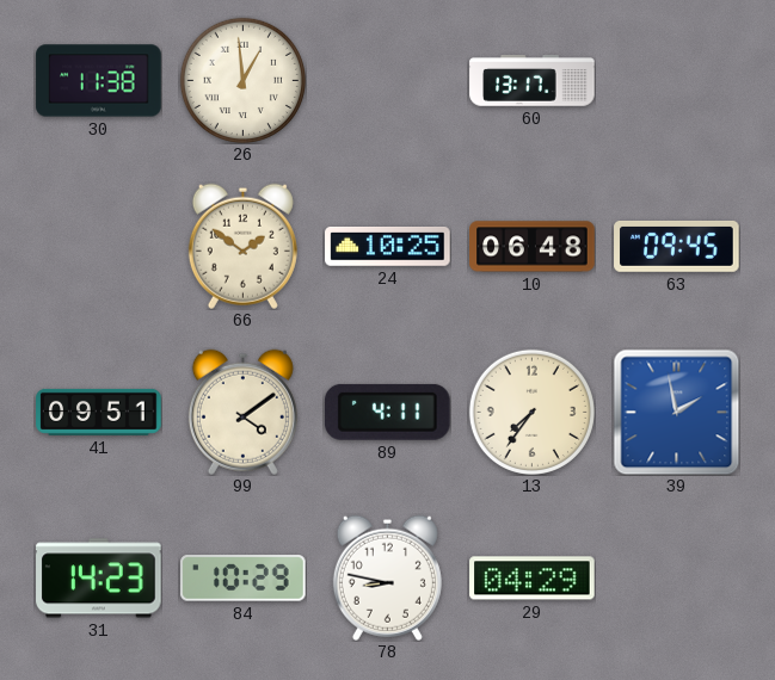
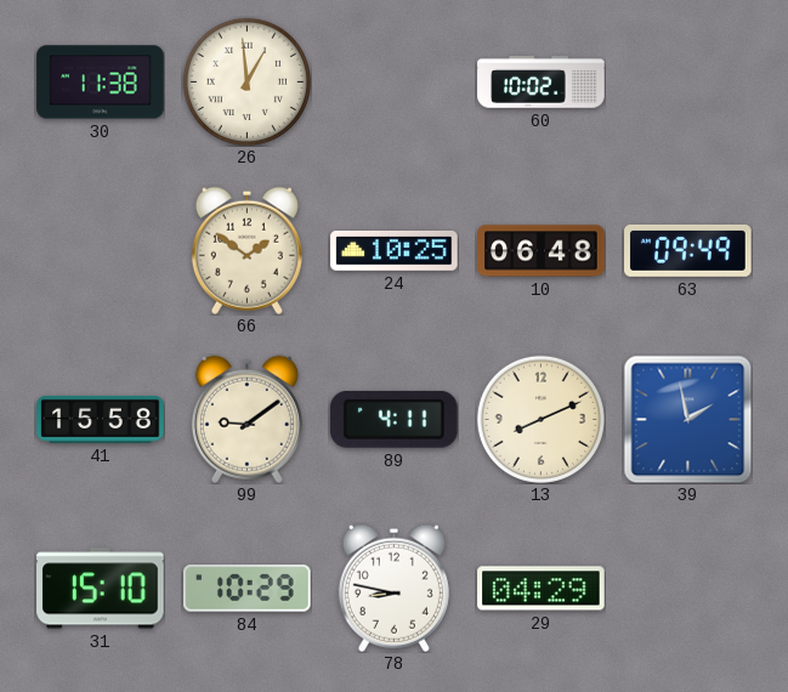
60: 13:17 -> 10:02
63: 09:45 -> 09:49
41: 09:51 -> 15:58
99: 4:09 -> 9:09
13: 7:36 -> 8:11
31: 14:23 -> 15:10
